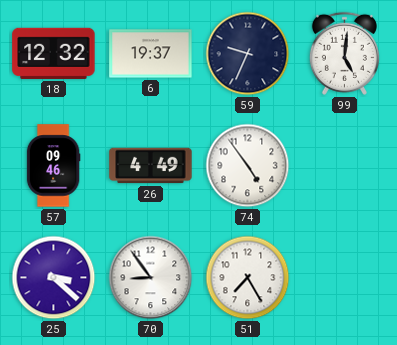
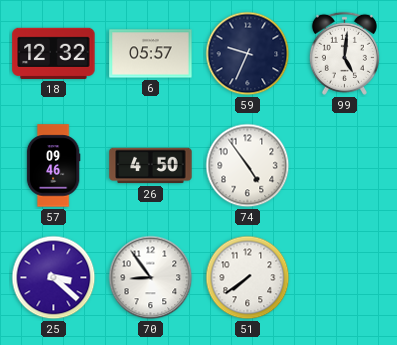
6: 19:37 -> 05:57
26: 4:49 -> 4:50
51: 7:25 -> 7:39
